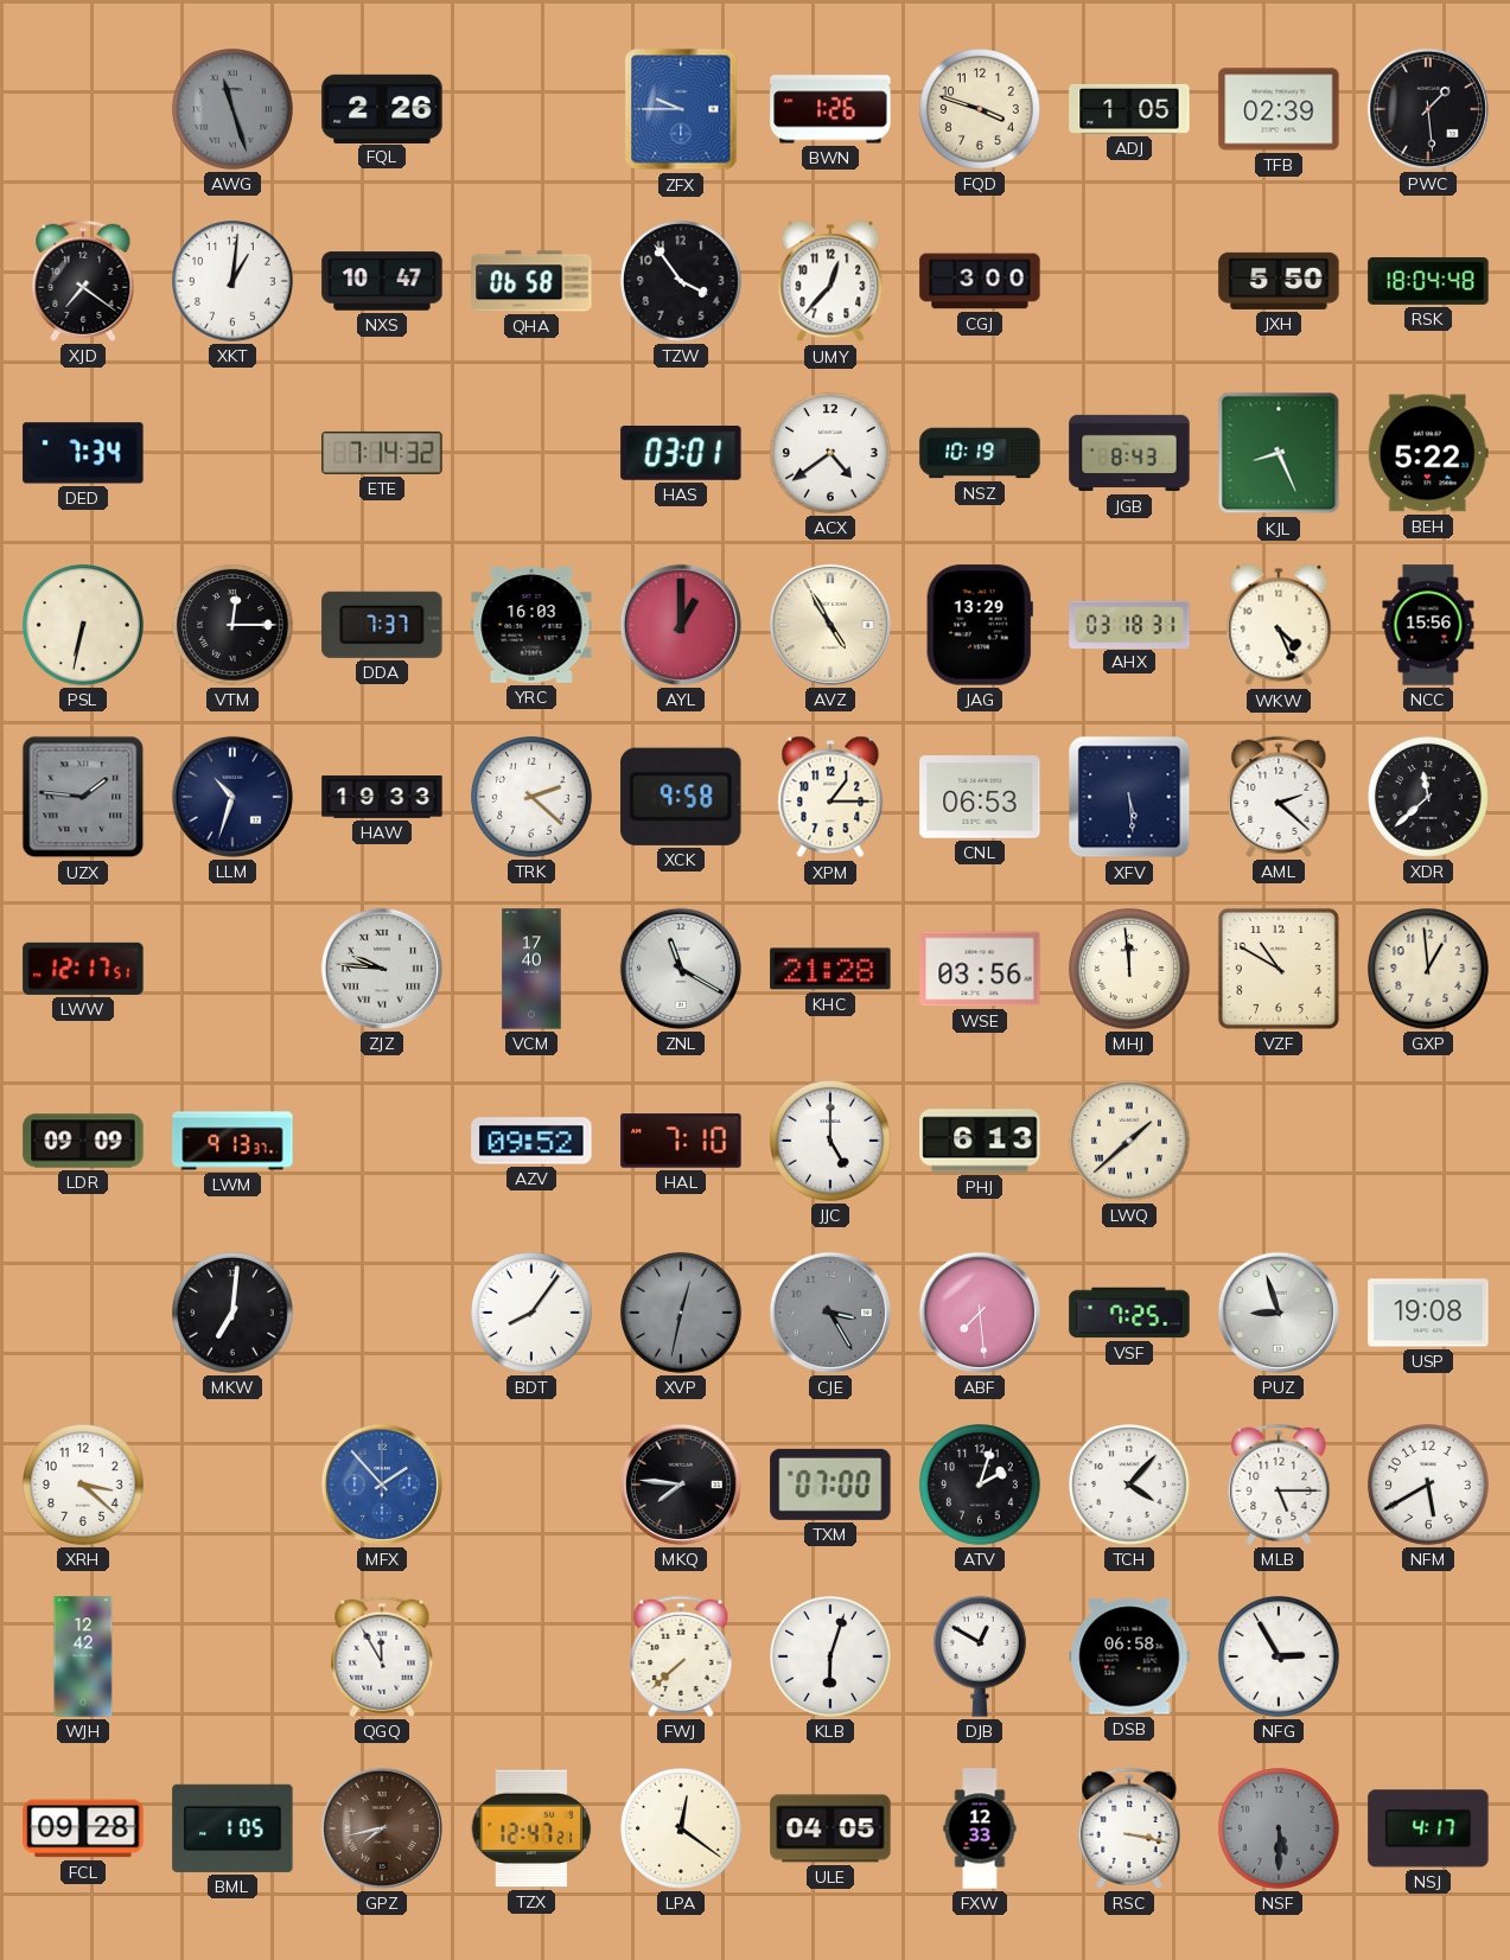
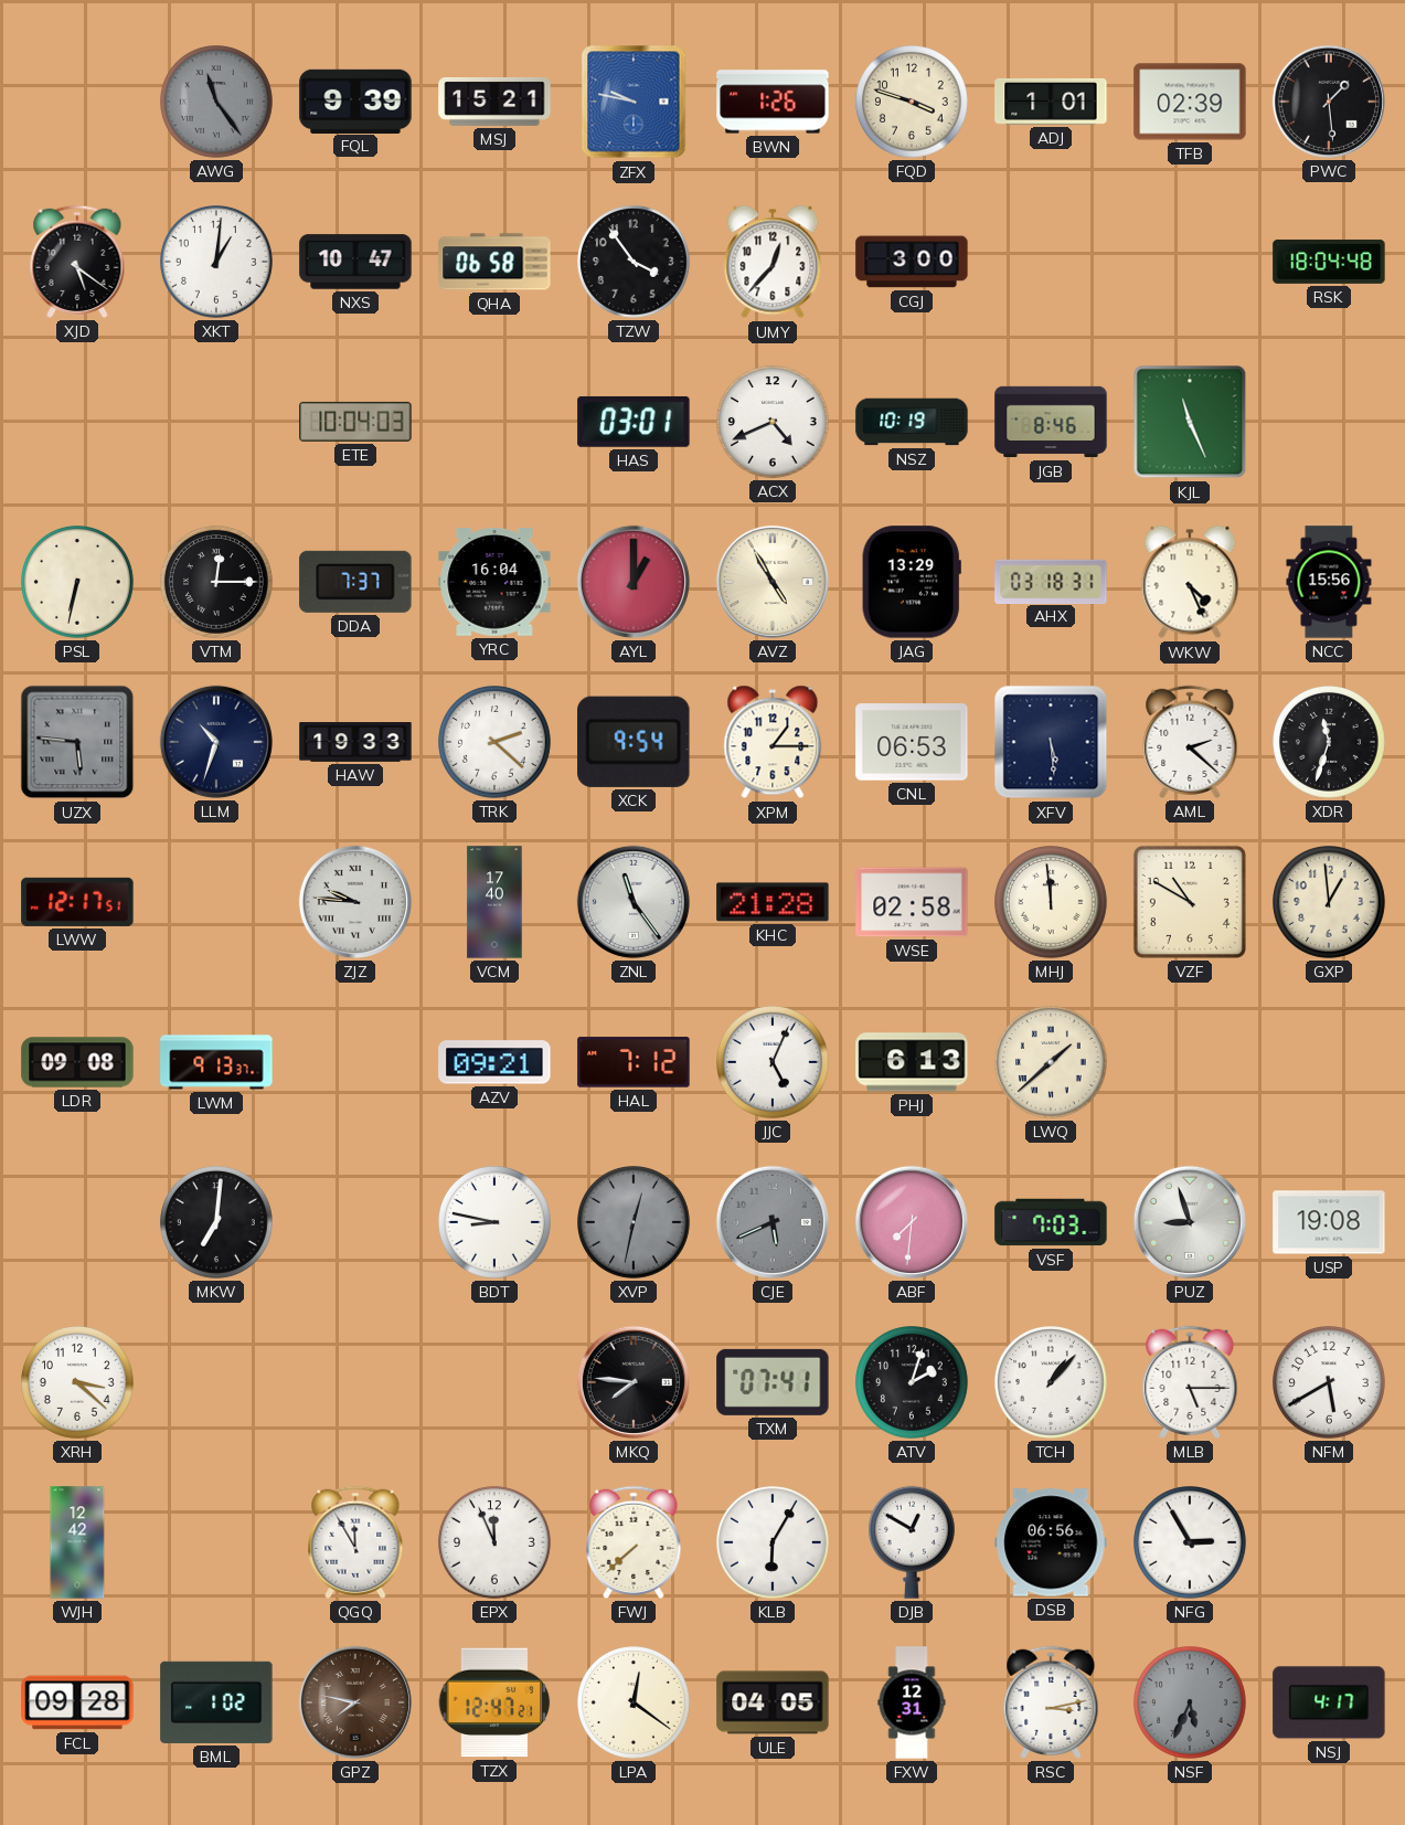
AWG: 11:27 -> 11:24
FQL: 2:26 -> 9:39
MSJ: none -> 15:21
ZFX: 9:45 -> 9:47
ADJ: 1:05 -> 1:01
XJD: 7:21 -> 5:21
JXH: 5:50 -> none
DED: 7:34 -> none
ETE: 7:14 -> 10:04
ACX: 4:39 -> 4:41
JGB: 8:43 -> 8:46
KJL: 8:26 -> 11:26
BEH: 5:22 -> none
YRC: 16:03 -> 16:04
UZX: 1:46 -> 5:46
XCK: 9:58 -> 9:54
XDR: 11:38 -> 11:33
ZNL: 11:20 -> 11:24
WSE: 03:56 -> 02:58
LDR: 09:09 -> 09:08
AZV: 09:52 -> 09:21
HAL: 7:10 -> 7:12
JJC: 5:00 -> 5:04
BDT: 8:06 -> 8:47
CJE: 3:25 -> 5:41
ABF: 7:29 -> 7:31
VSF: 7:25 -> 7:03
MFX: 1:53 -> none
TXM: 07:00 -> 07:41
TCH: 4:07 -> 1:07
EPX: none -> 11:56
KLB: 6:03 -> 6:05
DSB: 06:58 -> 06:56
BML: 1:05 -> 1:02
GPZ: 7:43 -> 7:47
FXW: 12:33 -> 12:31
RSC: 3:17 -> 3:13
NSF: 5:30 -> 5:34
